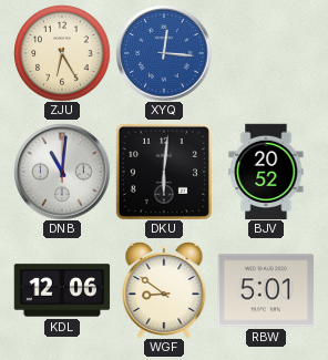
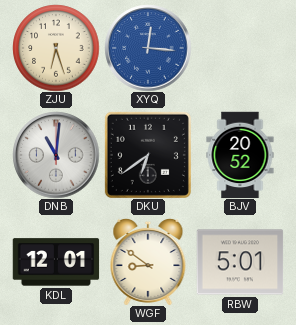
ZJU: 6:25 -> 6:27
DKU: 6:01 -> 6:39
KDL: 12:06 -> 12:01
